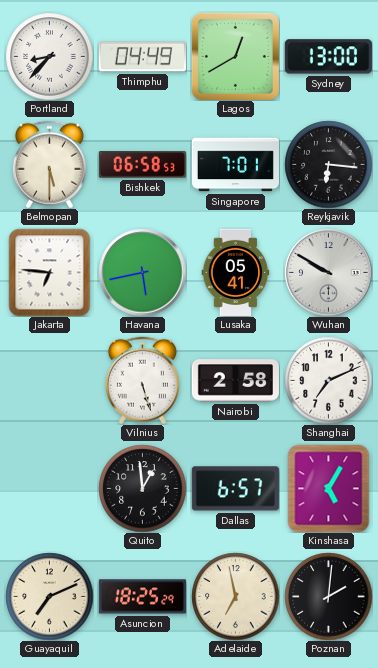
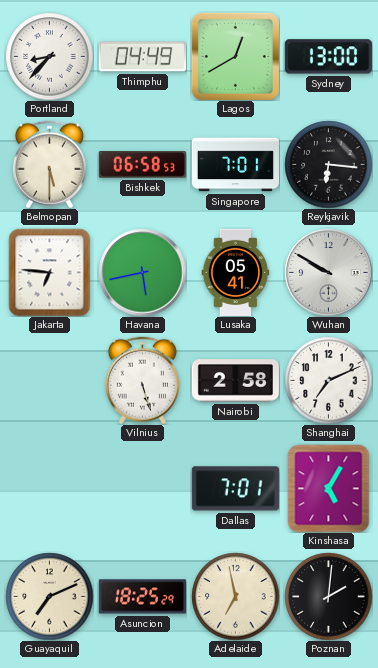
Quito: 12:59 -> none
Dallas: 6:57 -> 7:01
